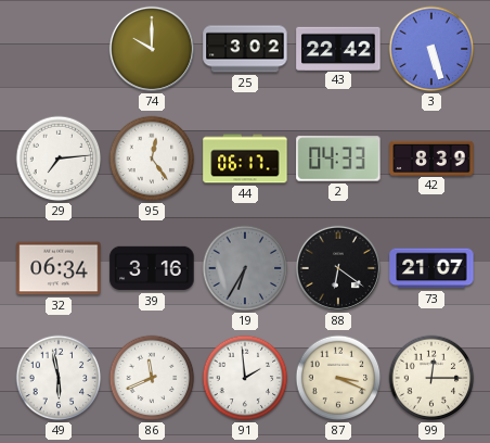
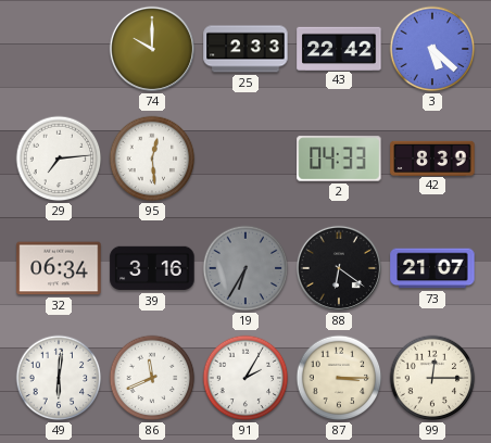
25: 3:02 -> 2:33
3: 5:27 -> 5:22
95: 12:24 -> 12:29
44: 06:17 -> none
49: 5:58 -> 6:01
91: 1:59 -> 2:05
87: 3:19 -> 3:15
